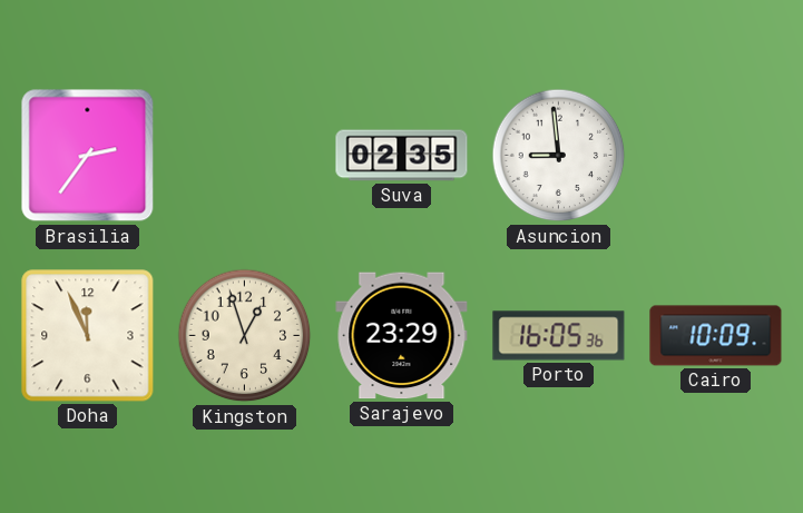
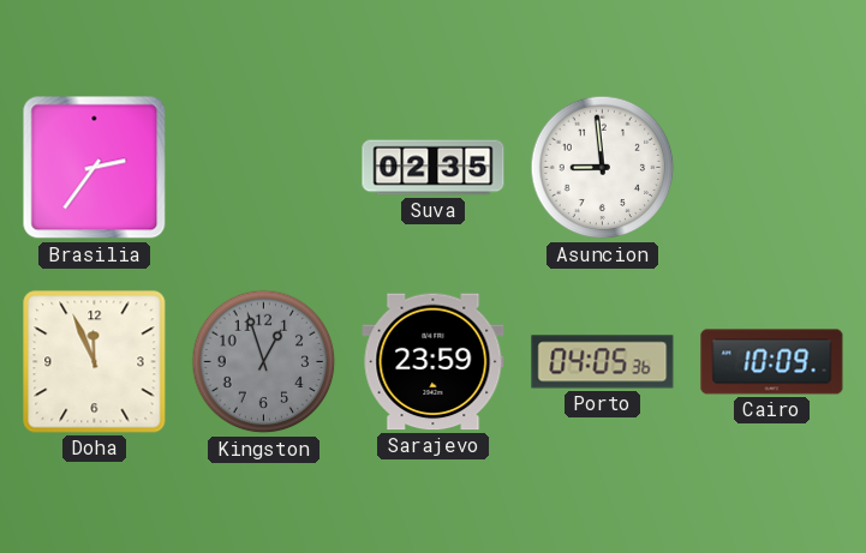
Kingston dial: cream -> grey
Sarajevo: 23:29 -> 23:59
Porto: 16:05 -> 04:05
